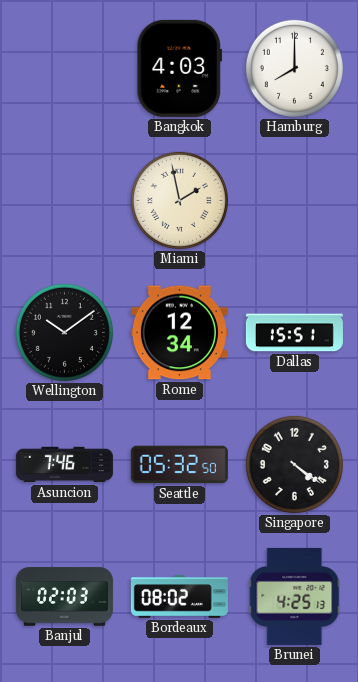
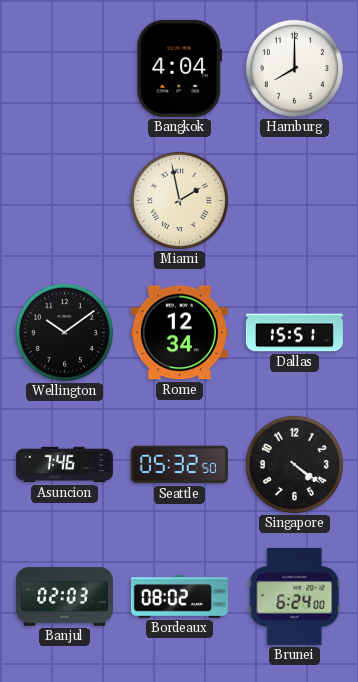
Bangkok: 4:03 -> 4:04
Brunei: 4:25 -> 6:24
